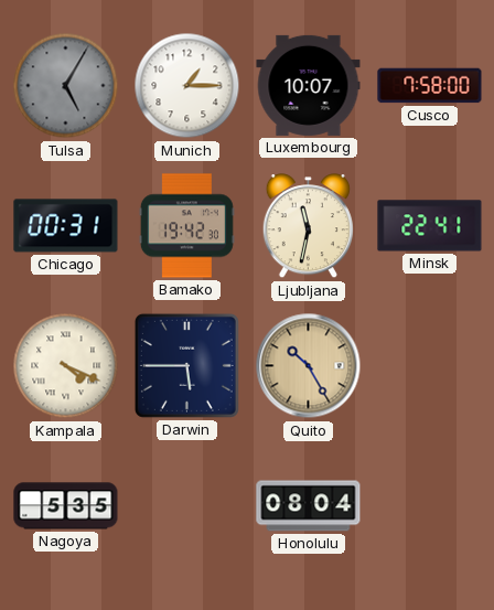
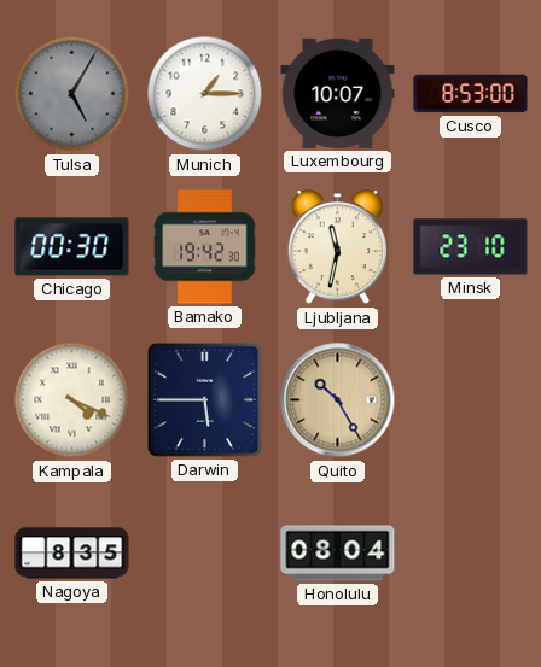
Cusco: 7:58 -> 8:53
Chicago: 00:31 -> 00:30
Minsk: 22:41 -> 23:10
Nagoya: 5:35 -> 8:35
